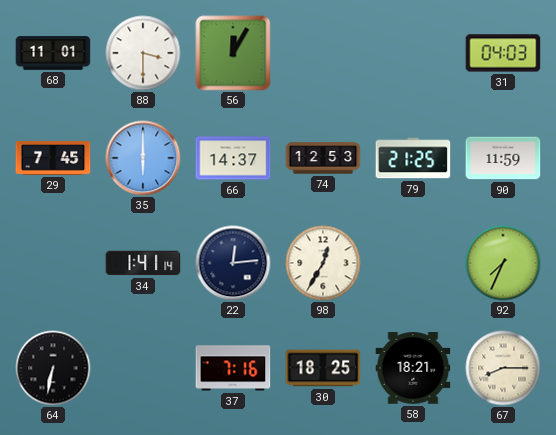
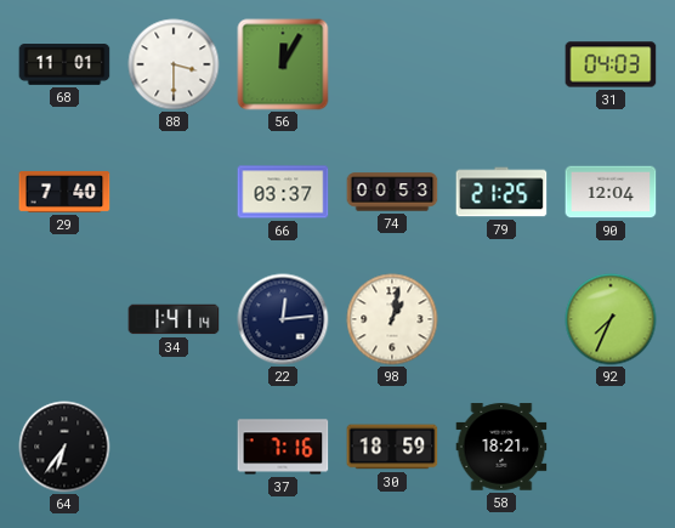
29: 7:45 -> 7:40
35: 6:00 -> none
66: 14:37 -> 03:37
74: 12:53 -> 00:53
90: 11:59 -> 12:04
98: 12:35 -> 1:02
64: 6:32 -> 6:36
30: 18:25 -> 18:59
67: 8:15 -> none
